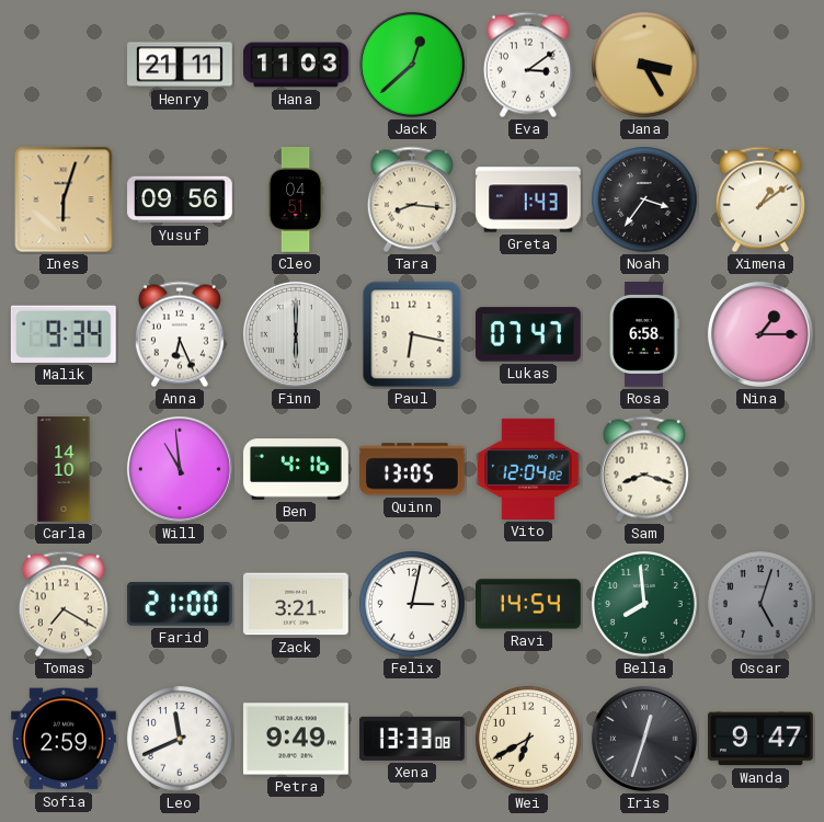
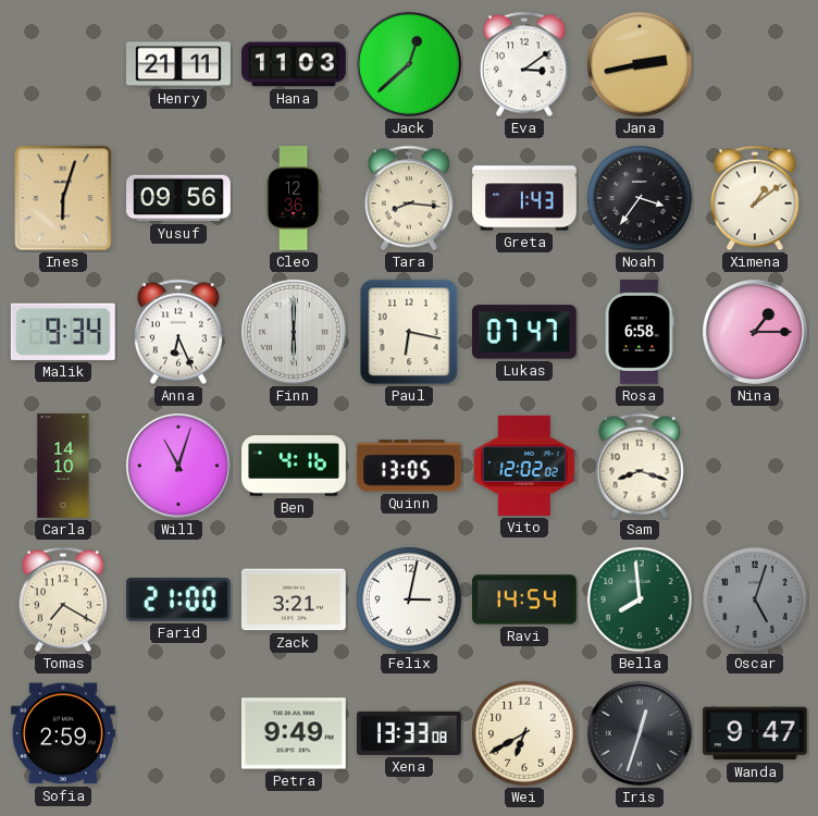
Jana: 3:25 -> 2:43
Cleo: 04:51 -> 12:36
Will: 10:59 -> 11:03
Vito: 12:04 -> 12:02
Leo: 11:41 -> none
